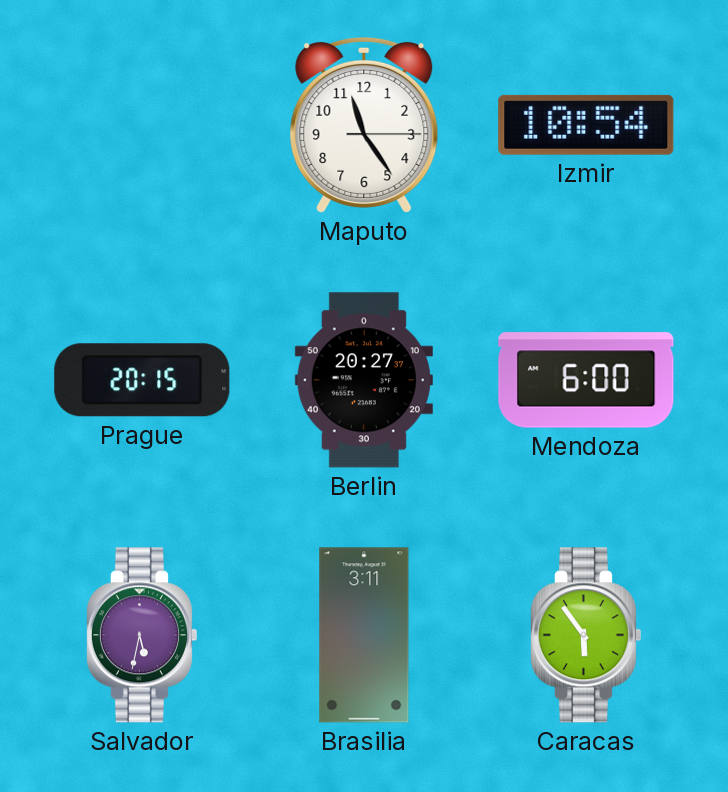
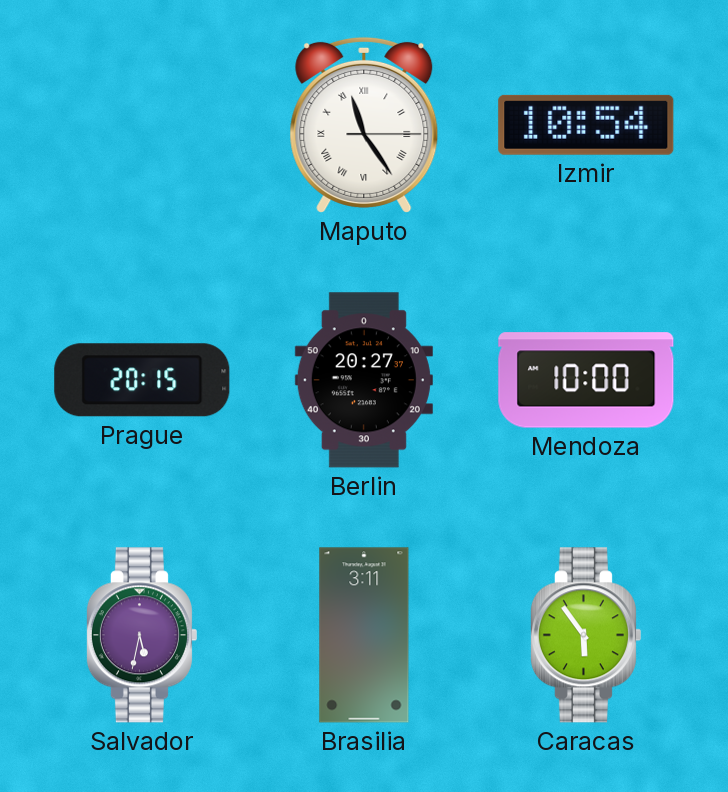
Maputo numerals: Arabic -> Roman
Mendoza: 6:00 -> 10:00
